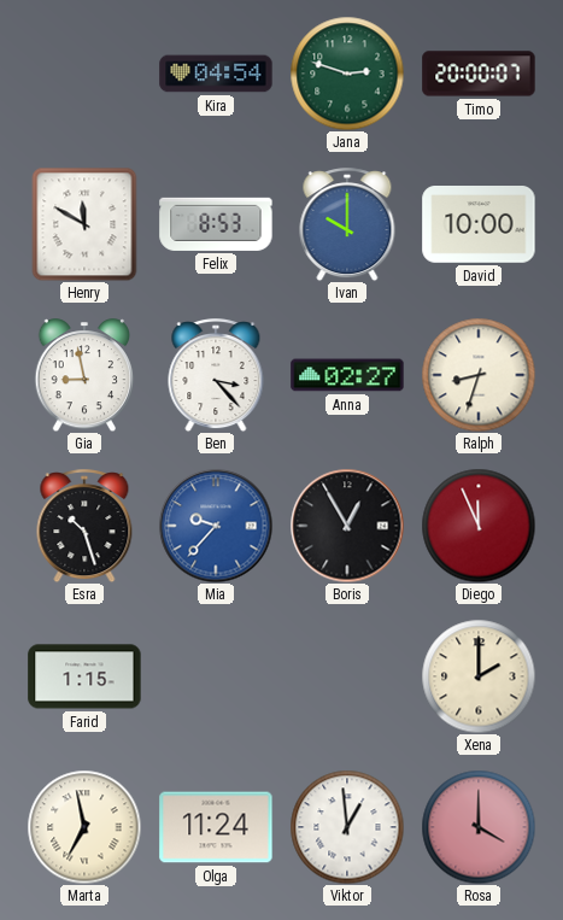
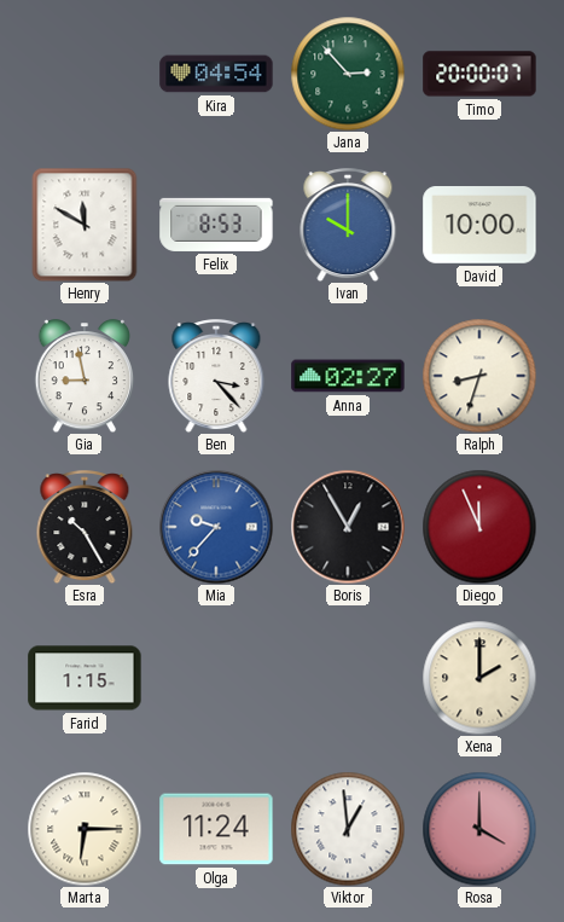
Jana: 2:48 -> 2:53
Esra: 10:27 -> 10:25
Marta: 6:58 -> 6:15
